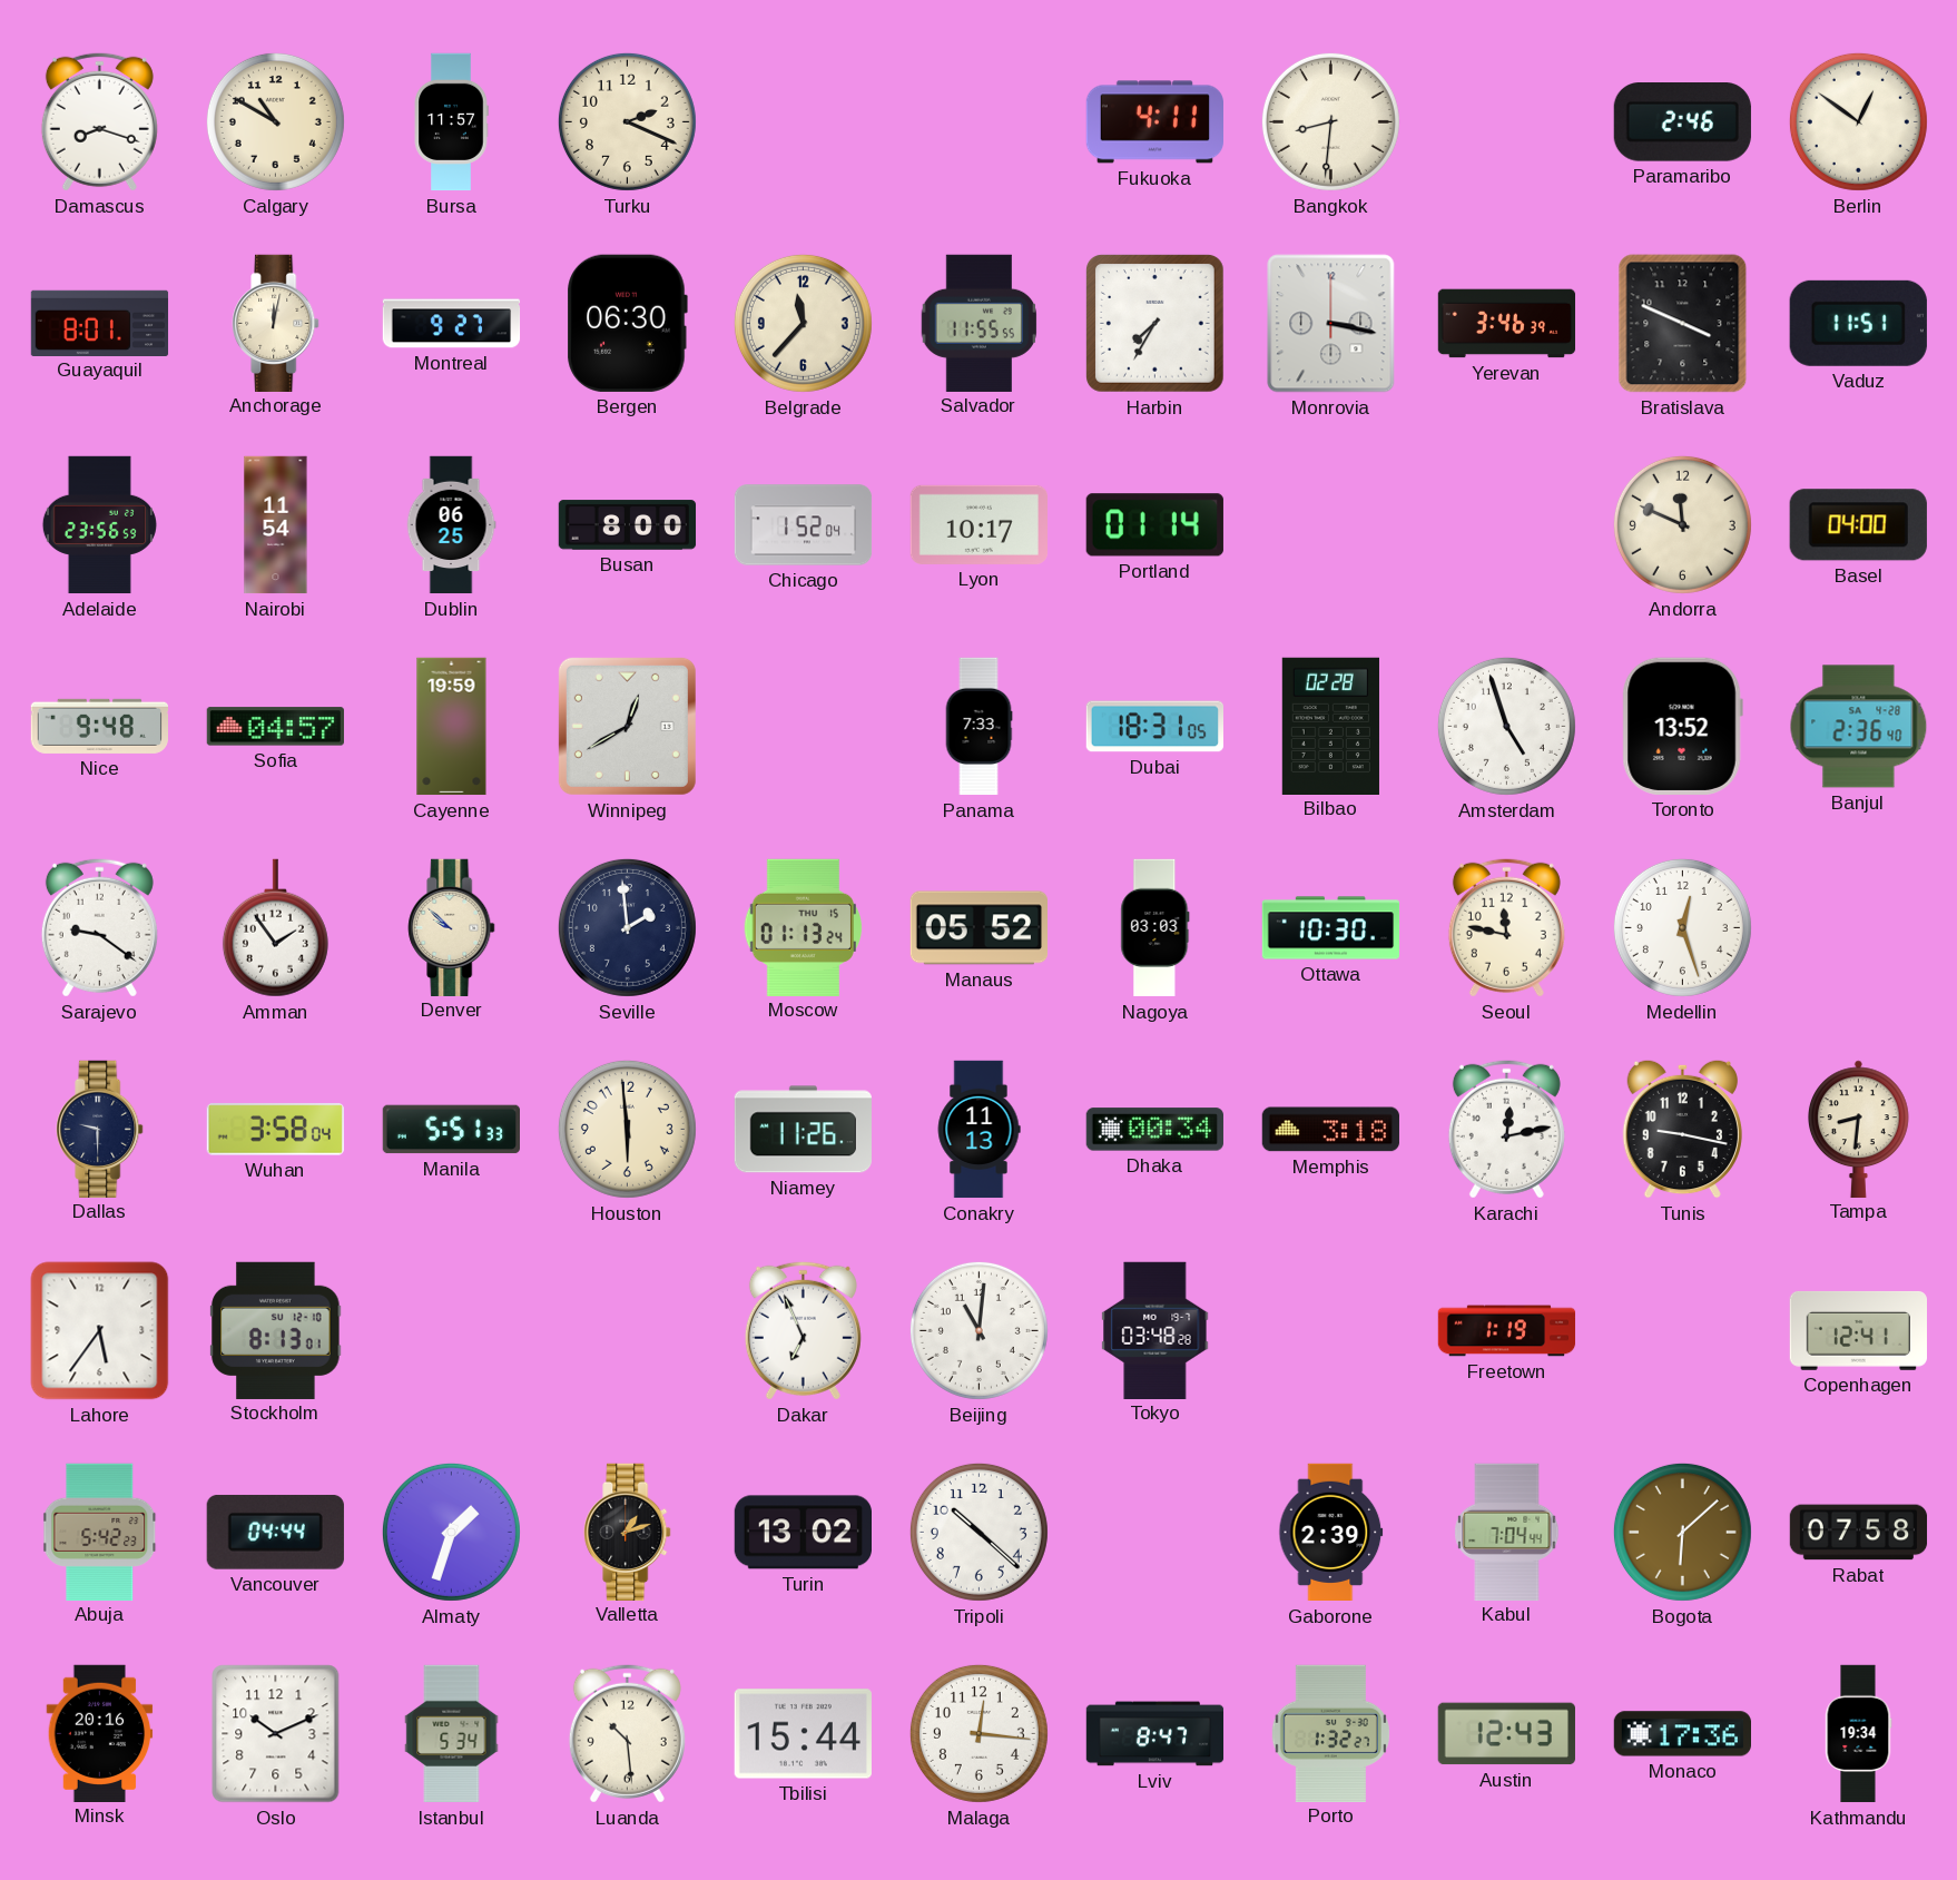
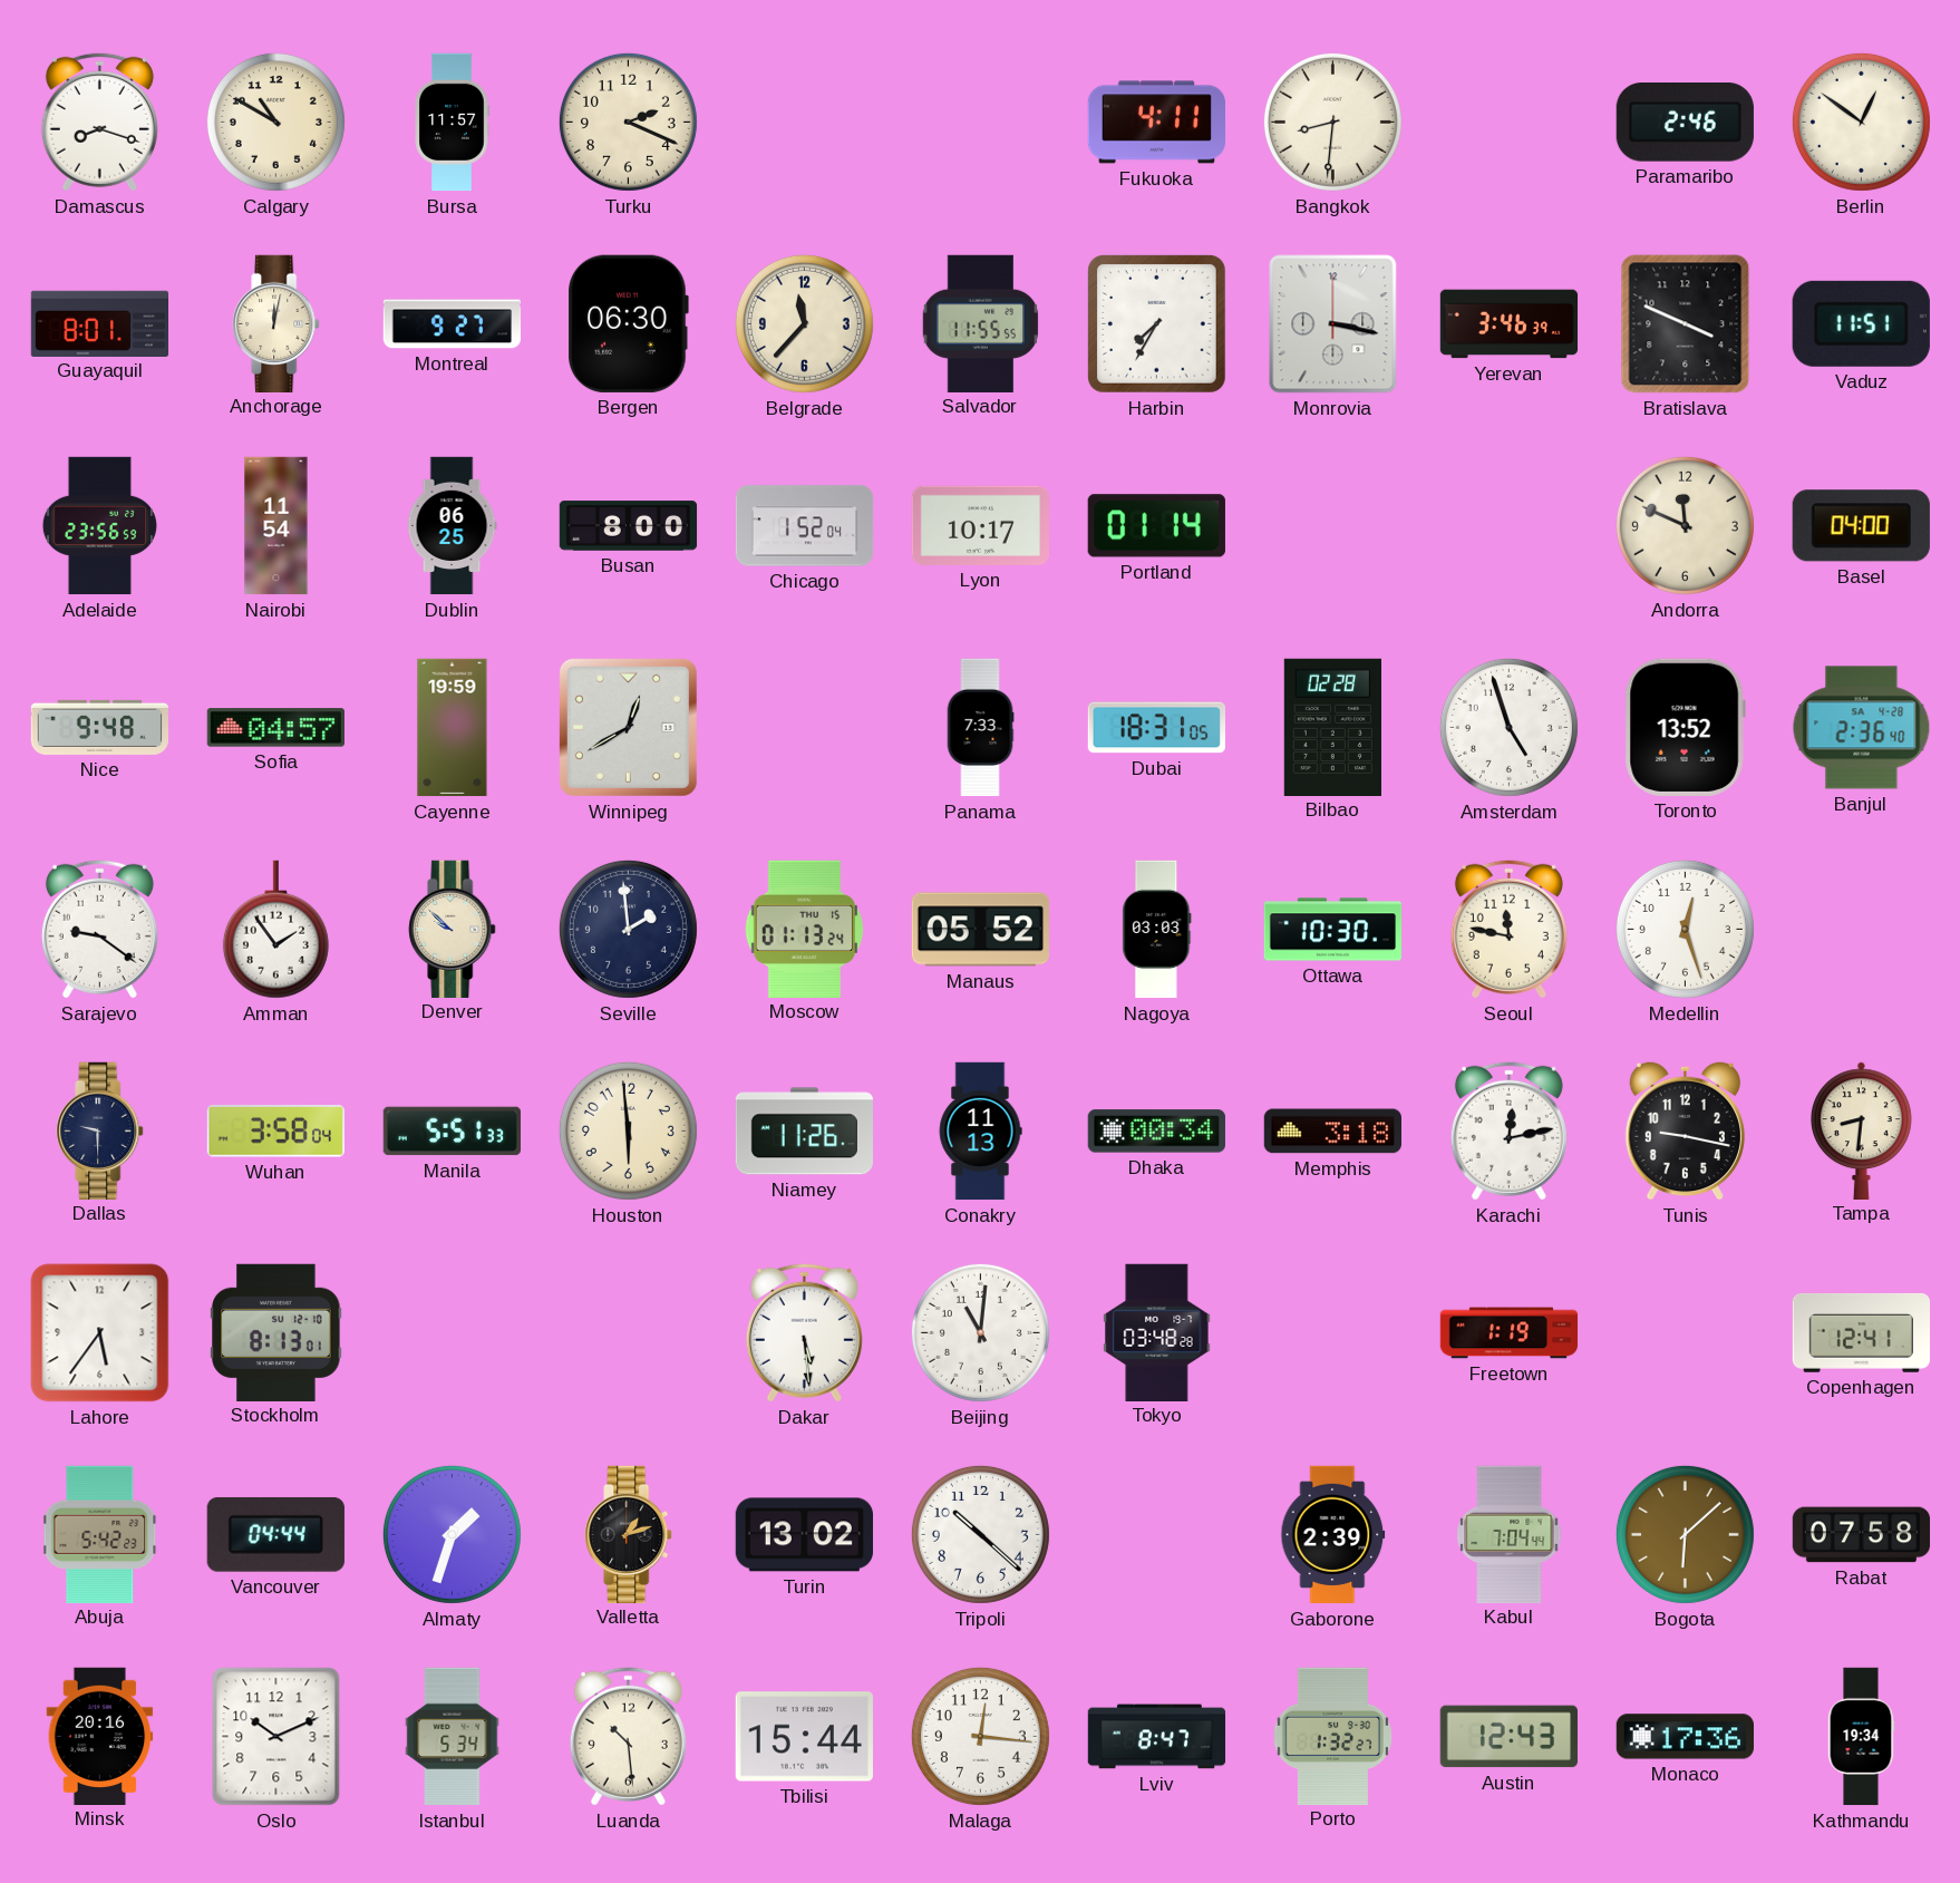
Dakar: 6:56 -> 5:29
